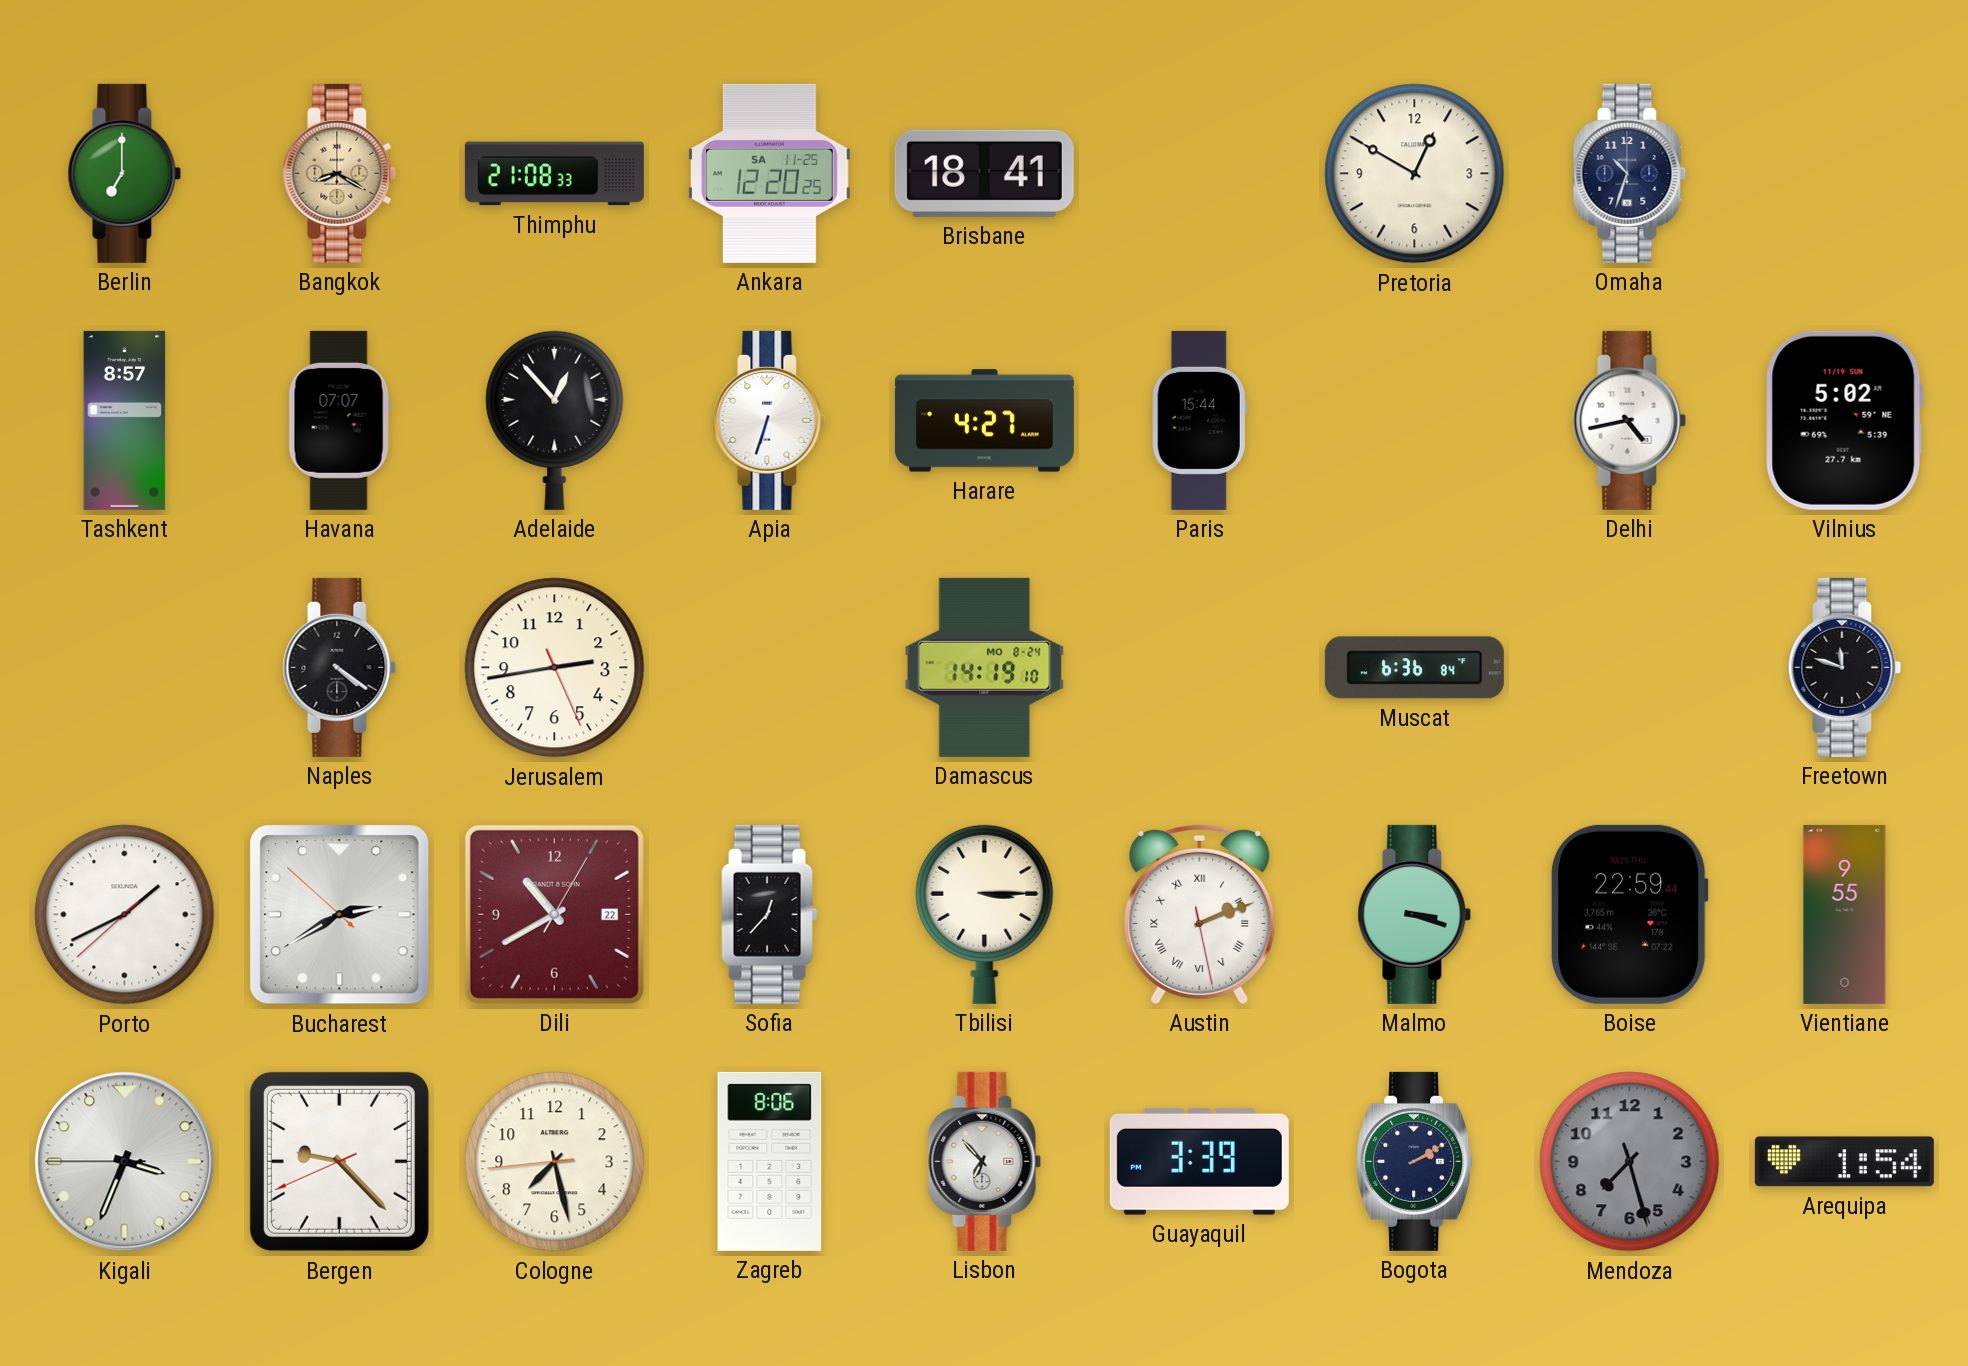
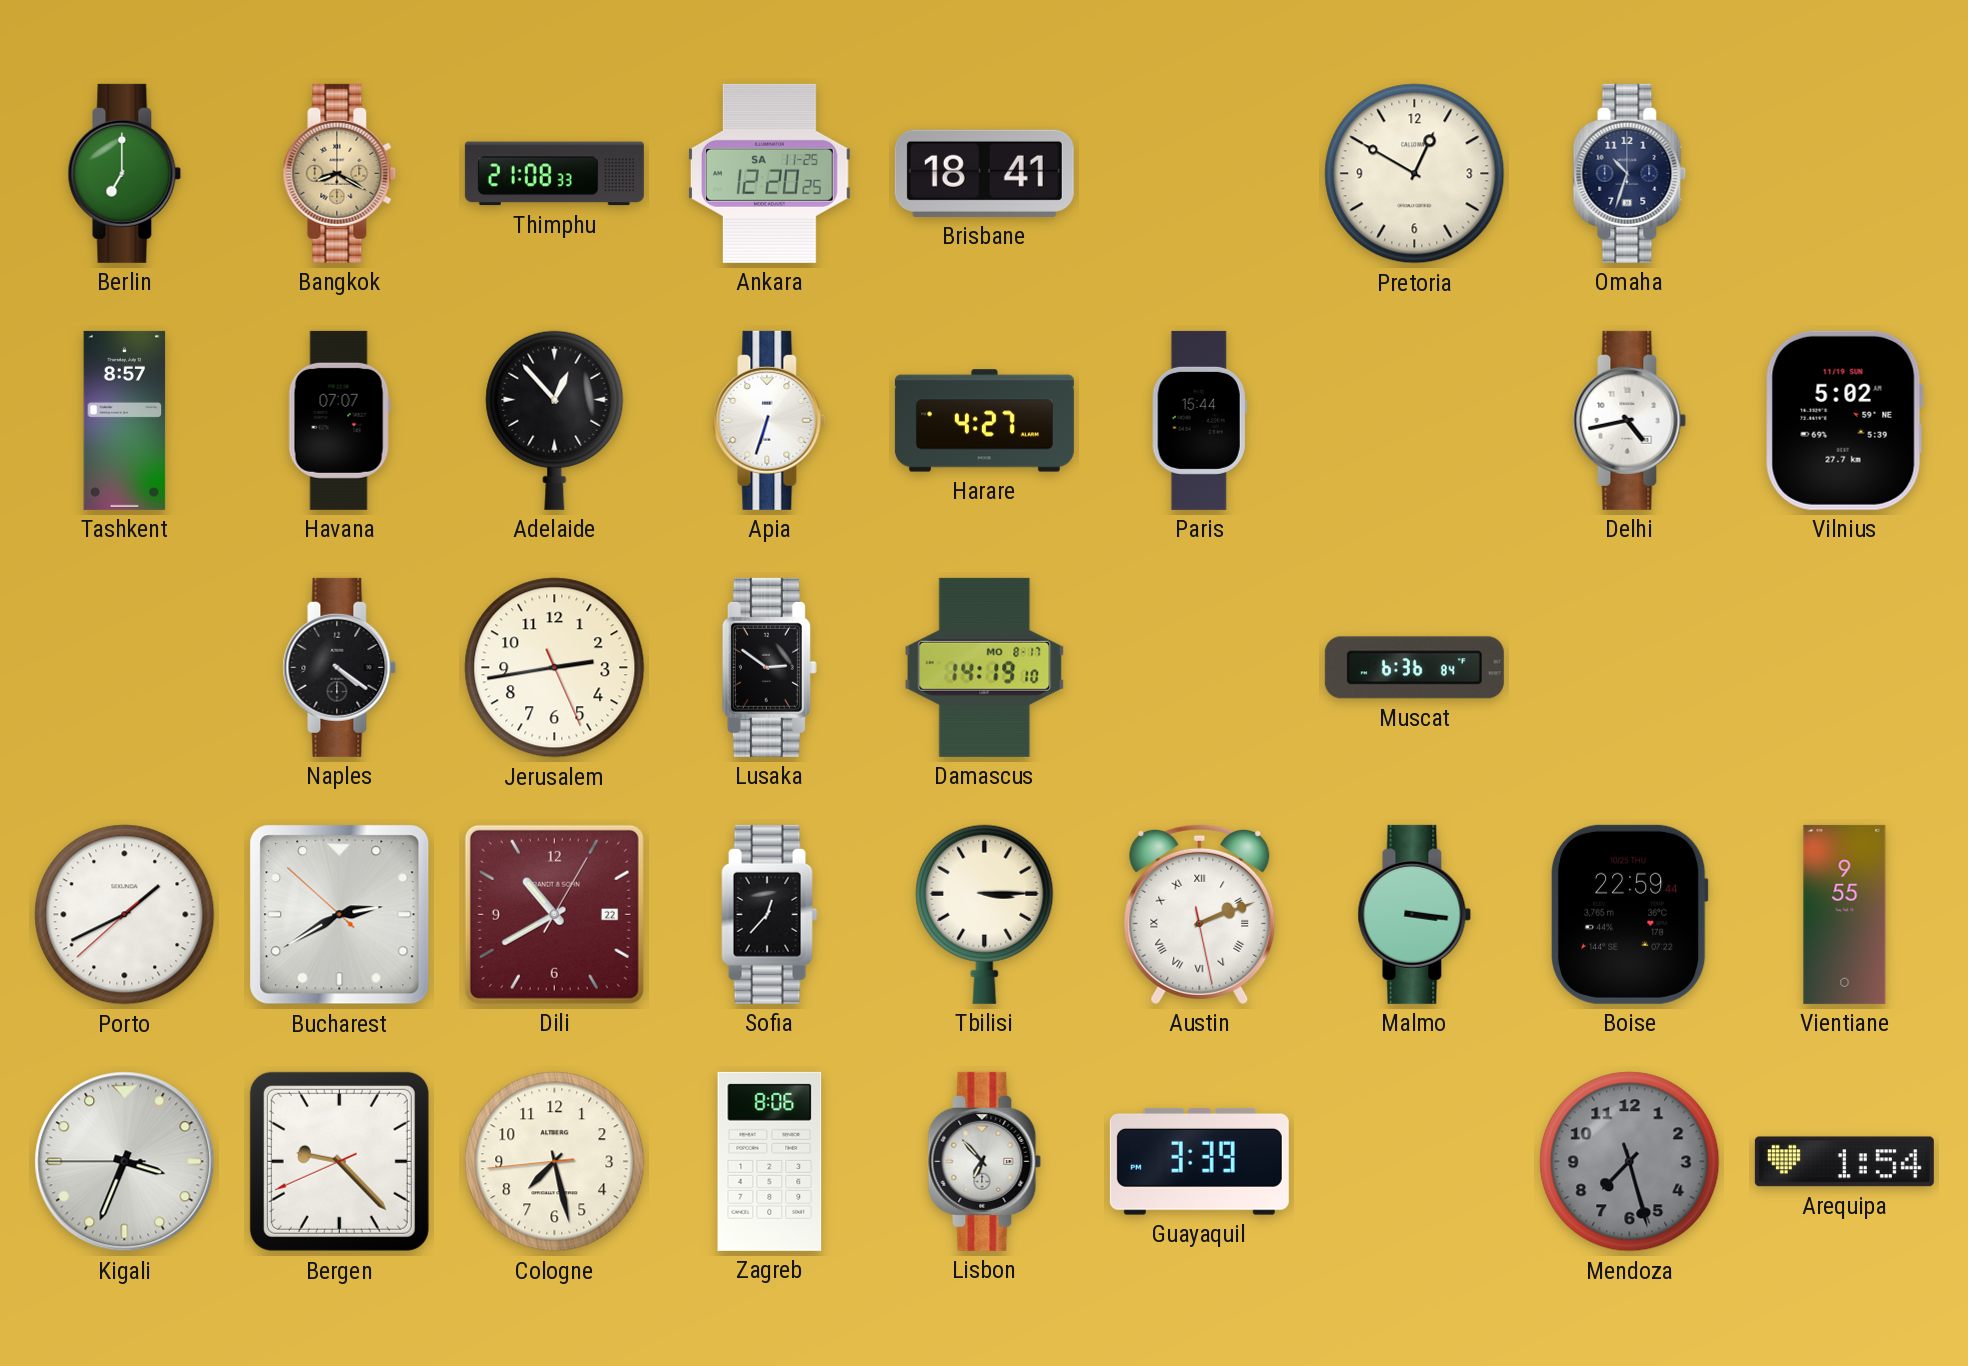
Lusaka: none -> 2:51
Damascus date: MO 8-24 -> MO 8-17
Freetown: 11:48 -> none
Malmo: 3:18 -> 3:16
Bogota: 2:10 -> none
